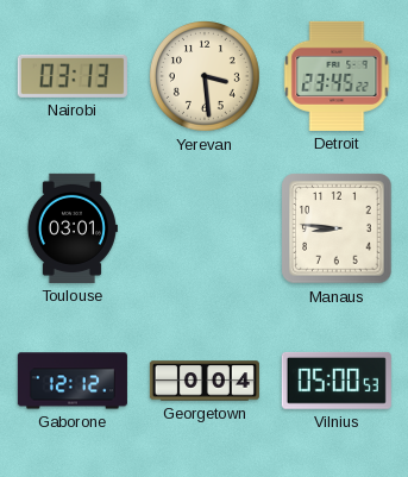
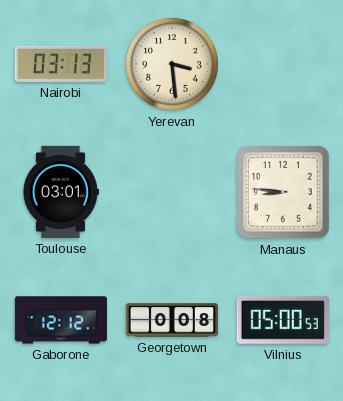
Detroit: 23:45 -> none
Georgetown: 0:04 -> 0:08
